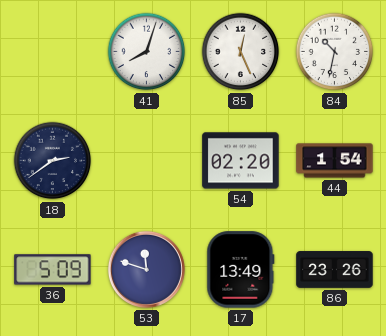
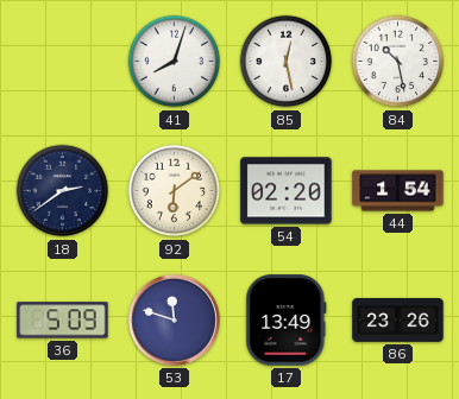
85: 12:26 -> 12:28
84: 10:32 -> 10:28
92: none -> 6:09
